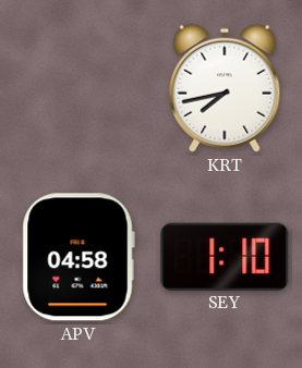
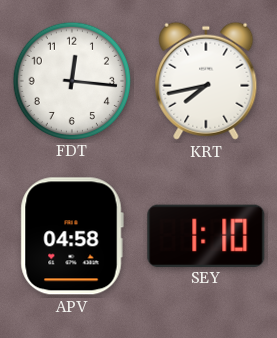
FDT: none -> 12:16
